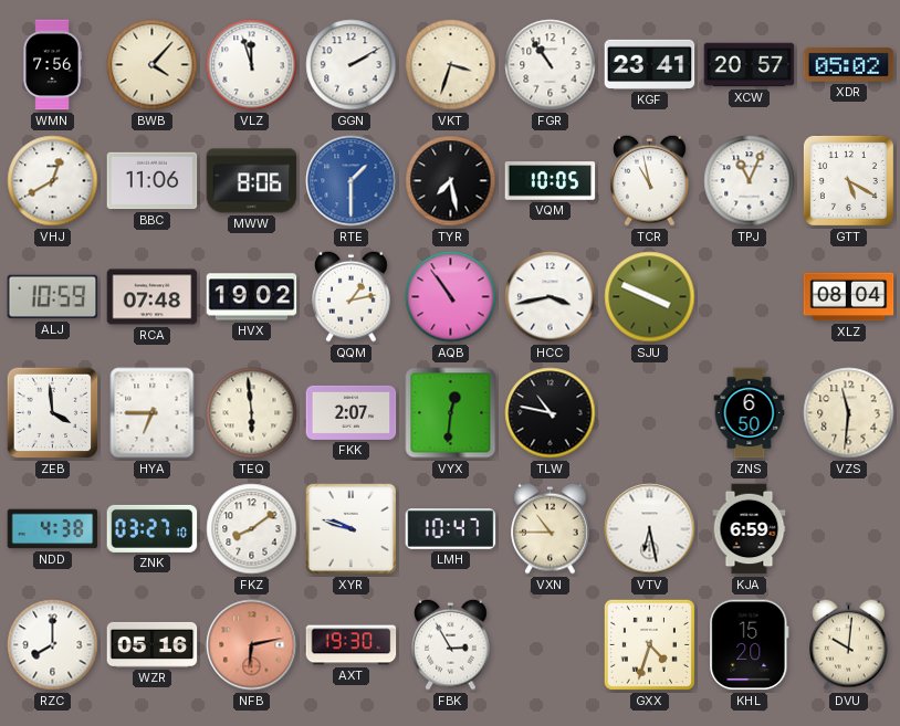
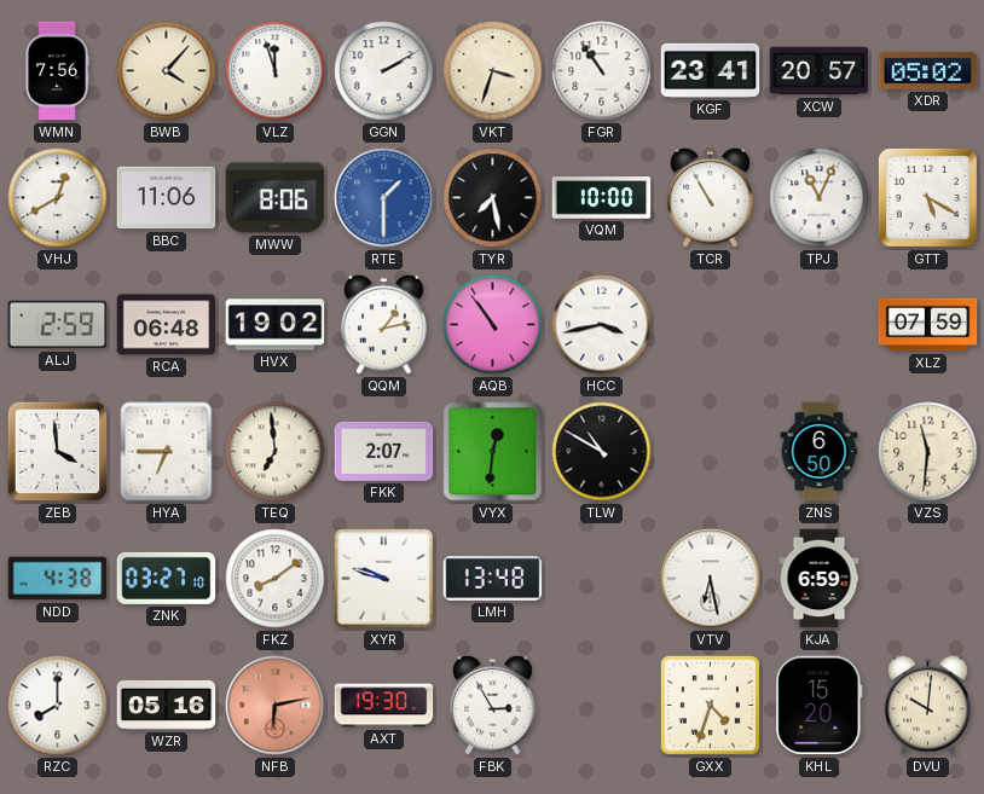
VQM: 10:05 -> 10:00
TCR: 10:58 -> 10:55
ALJ: 10:59 -> 2:59
RCA: 07:48 -> 06:48
SJU: 3:49 -> none
XLZ: 08:04 -> 07:59
TEQ: 5:59 -> 6:59
TLW: 10:47 -> 10:50
LMH: 10:47 -> 13:48
VXN: 10:45 -> none
